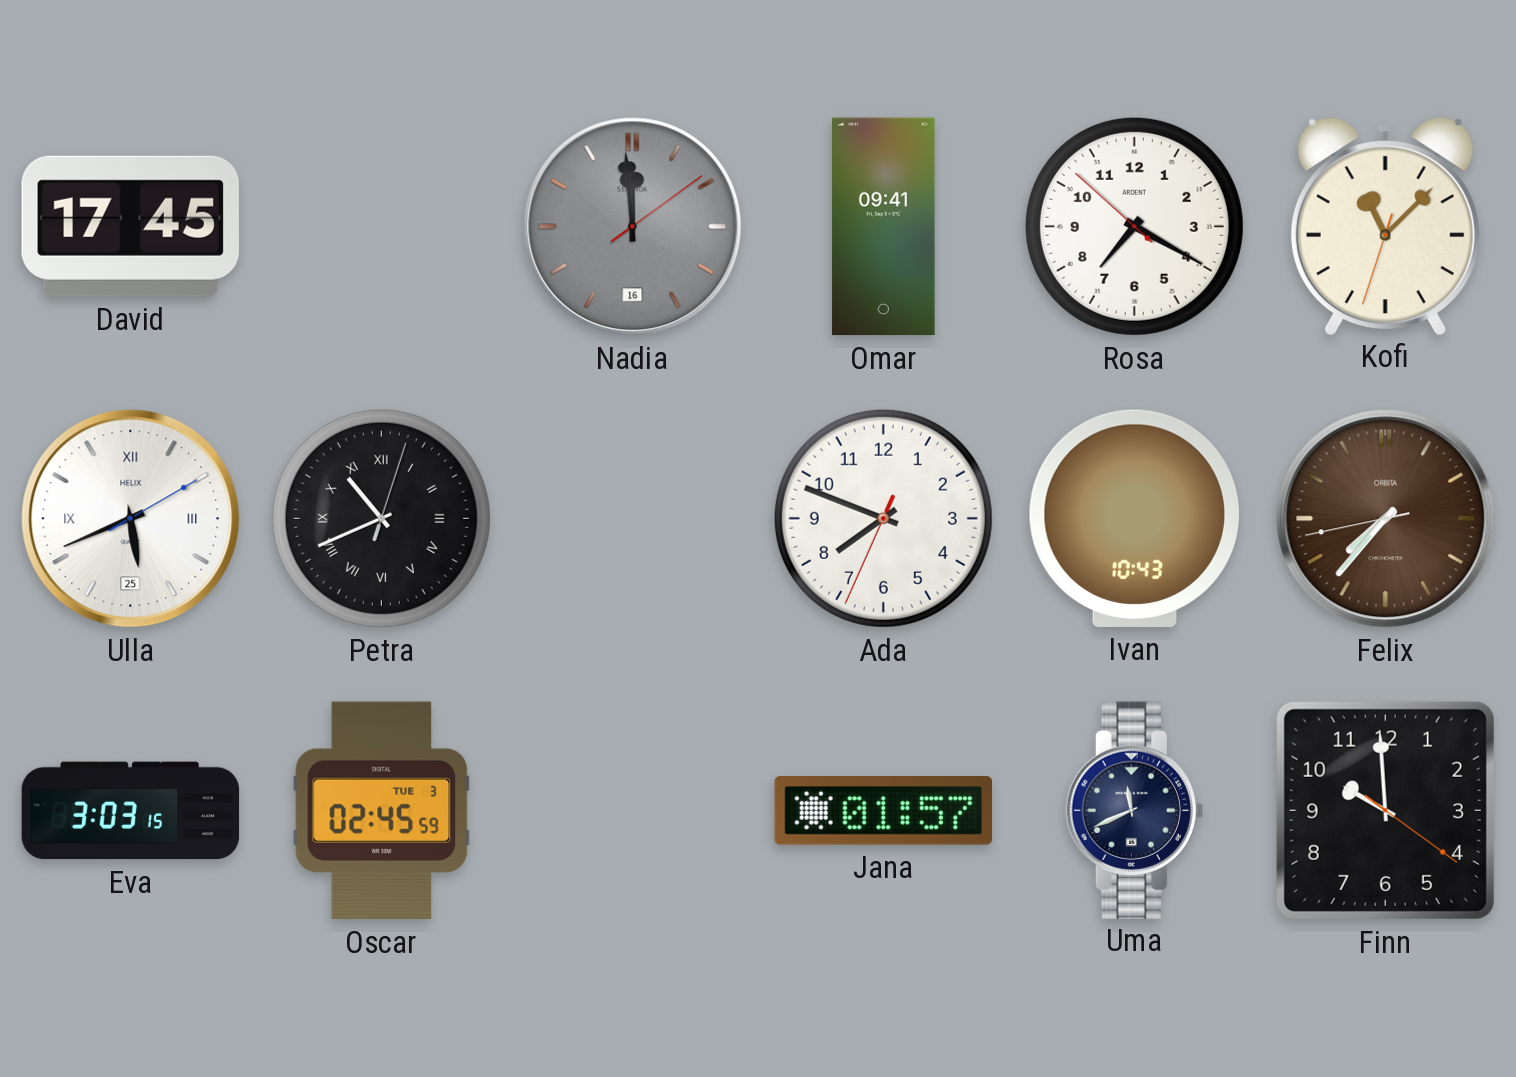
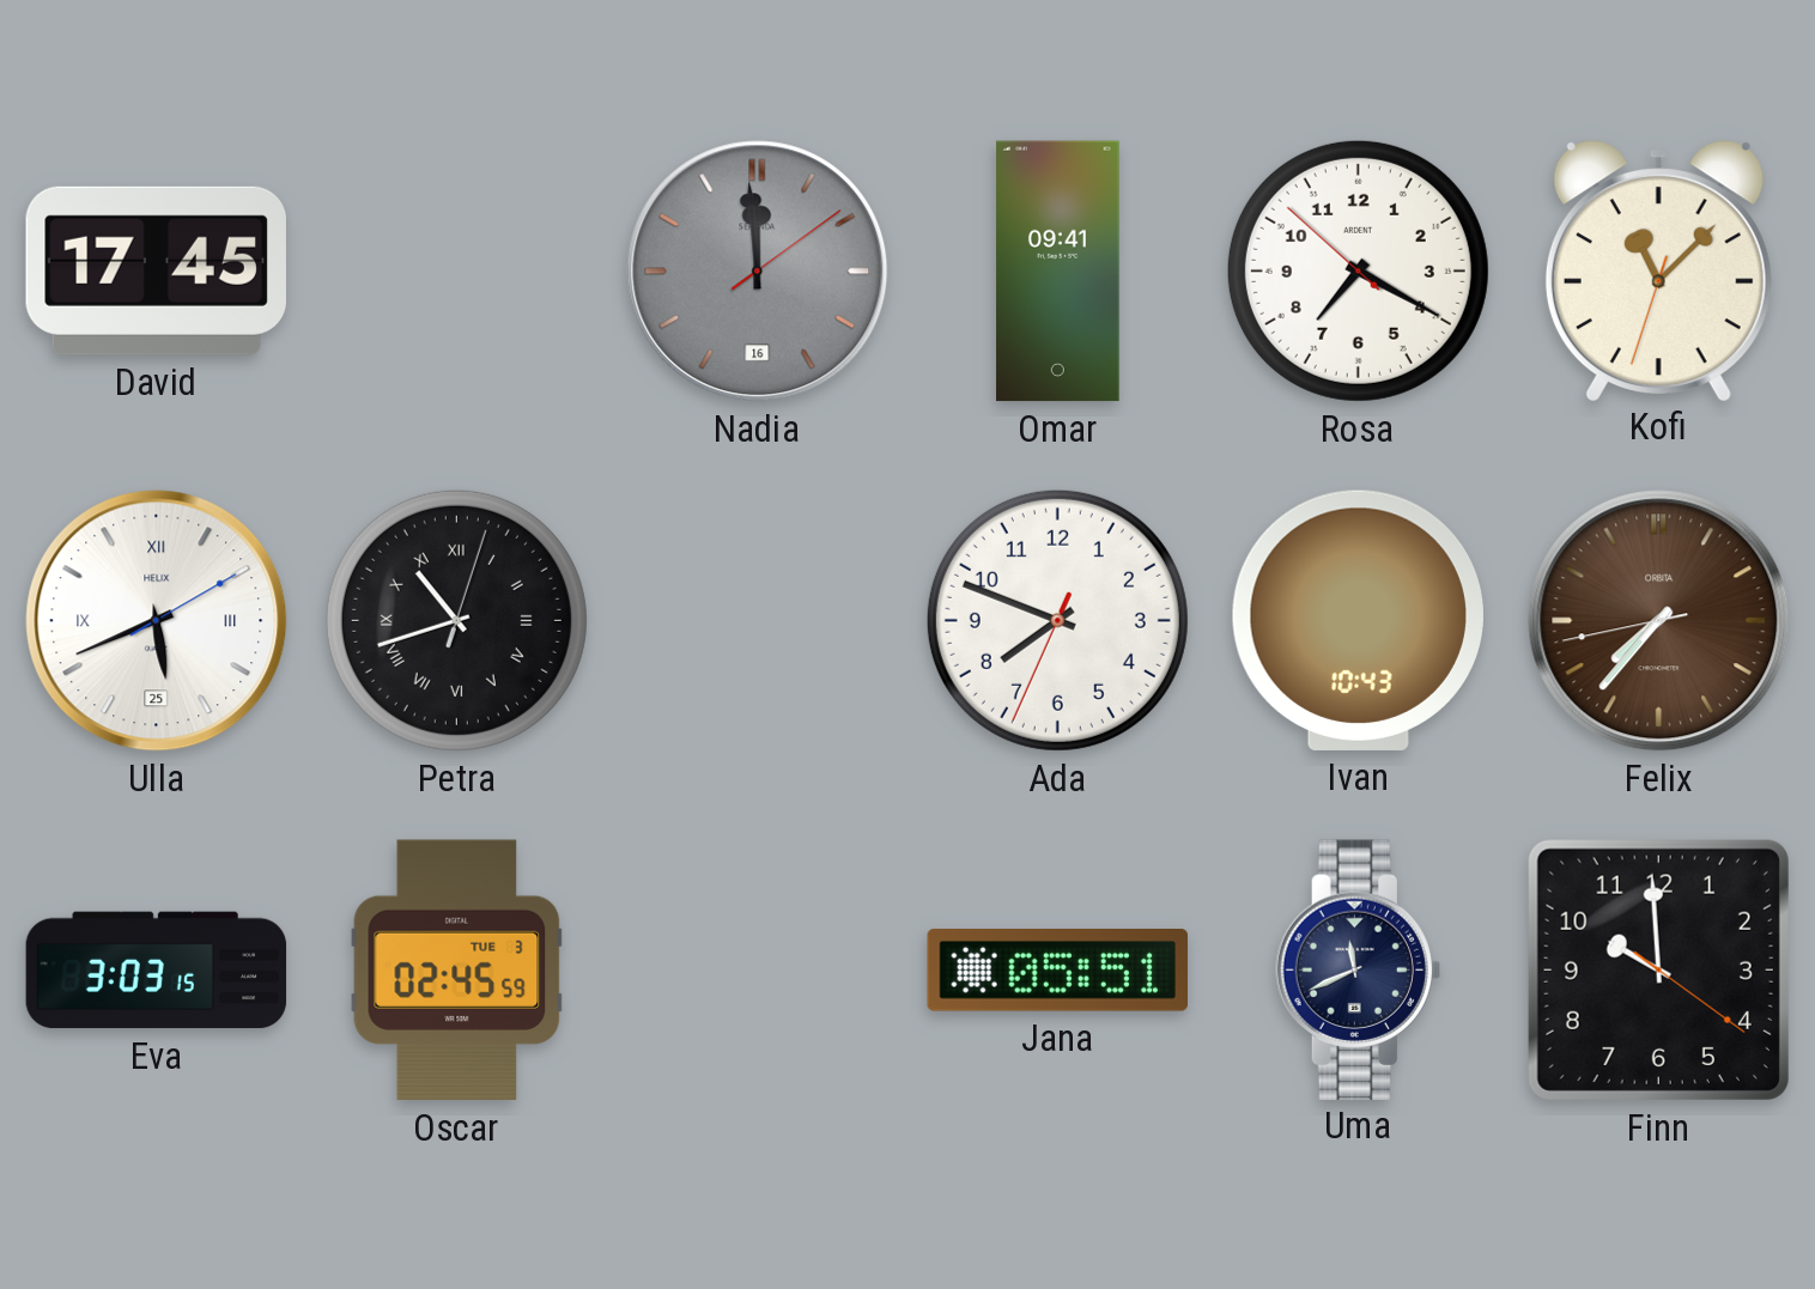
Petra: 10:41 -> 10:42
Jana: 01:57 -> 05:51
